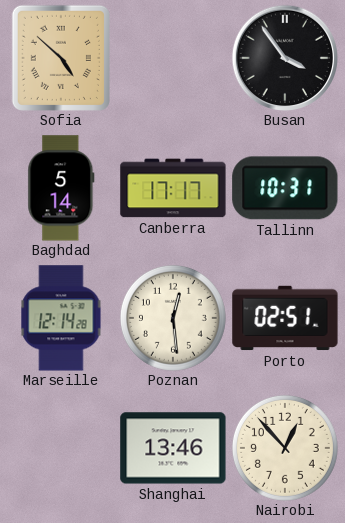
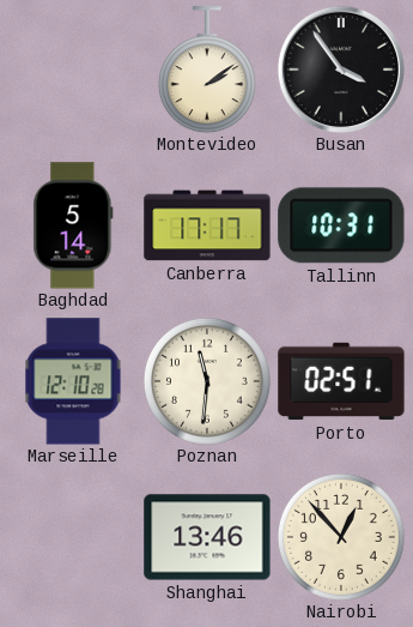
Sofia: 4:52 -> none
Montevideo: none -> 2:09
Marseille: 12:14 -> 12:10
Poznan: 12:29 -> 11:31
